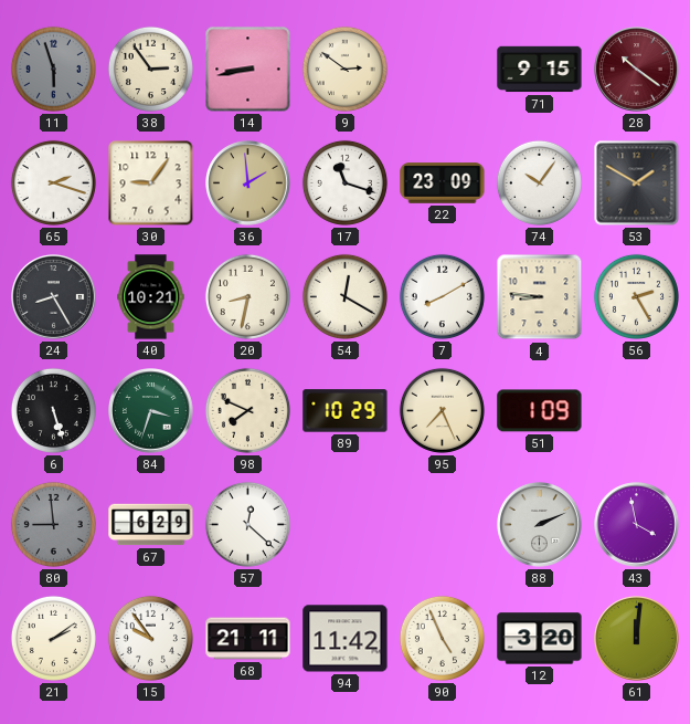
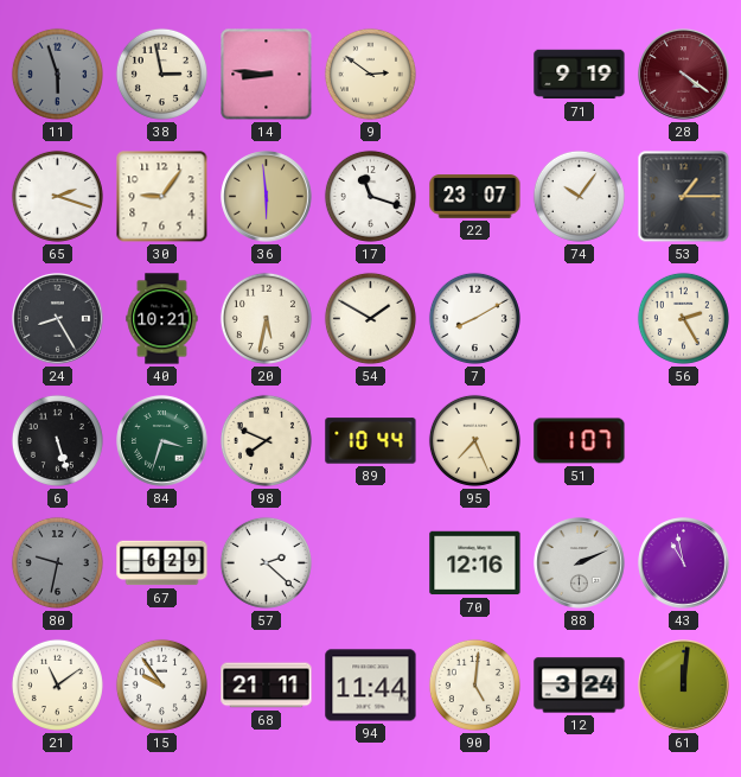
38: 2:54 -> 2:58
14: 8:43 -> 8:46
71: 9:15 -> 9:19
28: 10:21 -> 4:21
36: 1:59 -> 5:59
22: 23:09 -> 23:07
53: 1:50 -> 1:15
20: 8:32 -> 5:32
54: 12:20 -> 1:50
4: 8:46 -> none
89: 10:29 -> 10:44
51: 1:09 -> 1:07
80: 8:59 -> 9:32
57: 12:22 -> 2:22
70: none -> 12:16
43: 3:58 -> 10:58
21: 2:09 -> 11:09
94: 11:42 -> 11:44
90: 4:56 -> 5:01
12: 3:20 -> 3:24
